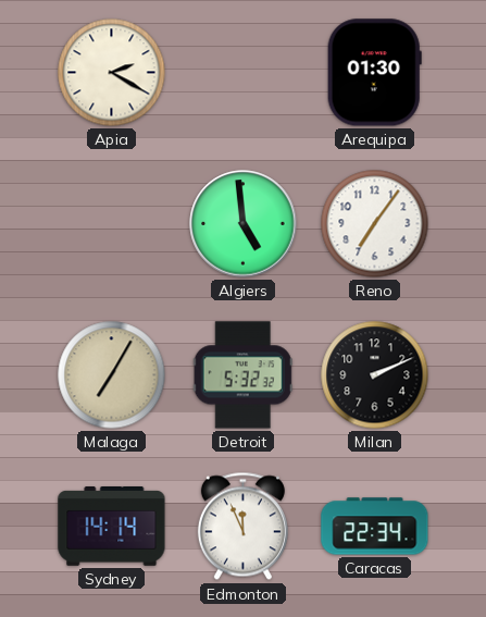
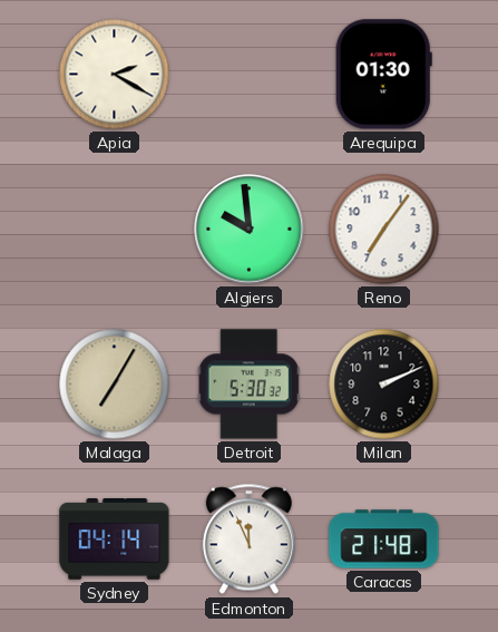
Algiers: 4:59 -> 9:59
Detroit: 5:32 -> 5:30
Sydney: 14:14 -> 04:14
Caracas: 22:34 -> 21:48
